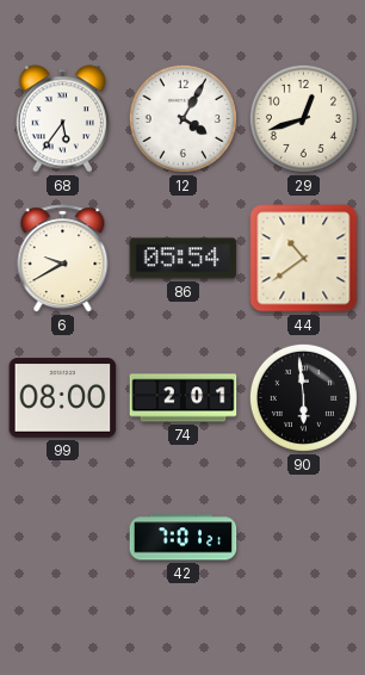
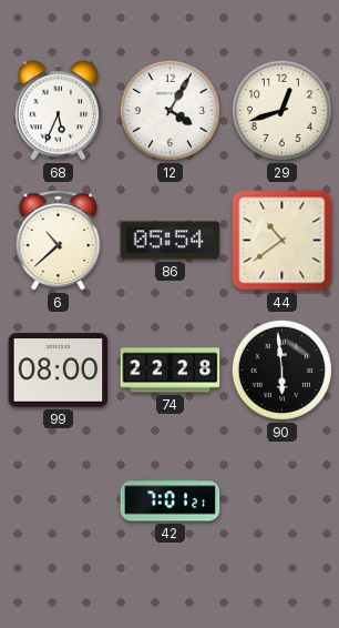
68: 5:36 -> 5:34
6: 9:40 -> 10:38
74: 2:01 -> 22:28
